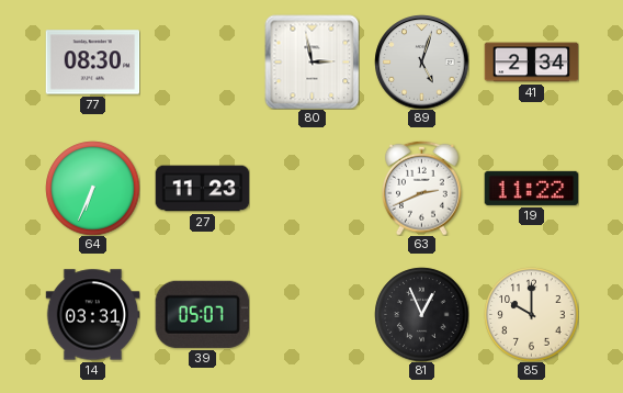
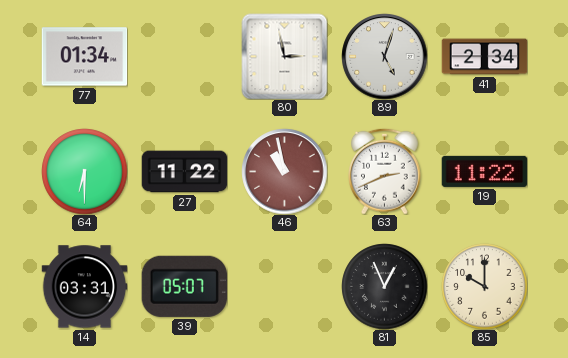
77: 08:30 -> 01:34
64: 6:34 -> 6:30
27: 11:23 -> 11:22
46: none -> 10:58
